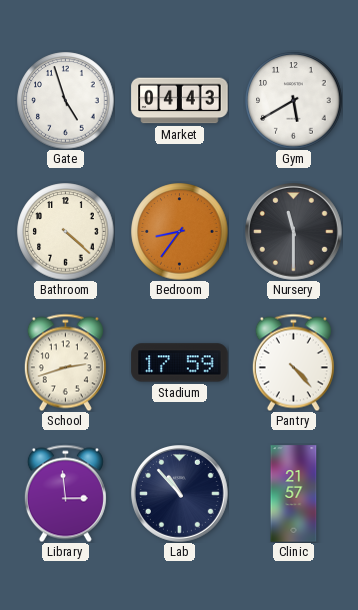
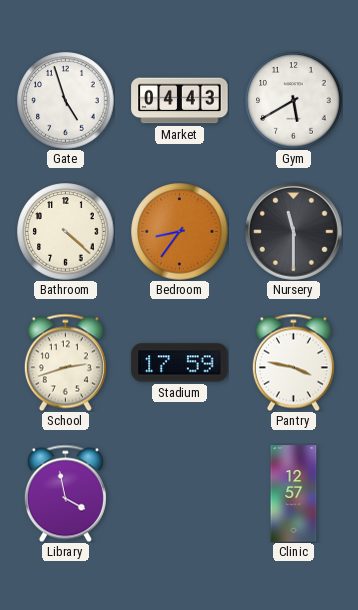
Pantry: 4:23 -> 3:47
Library: 2:59 -> 3:58
Lab: 10:53 -> none
Clinic: 21:57 -> 12:57
